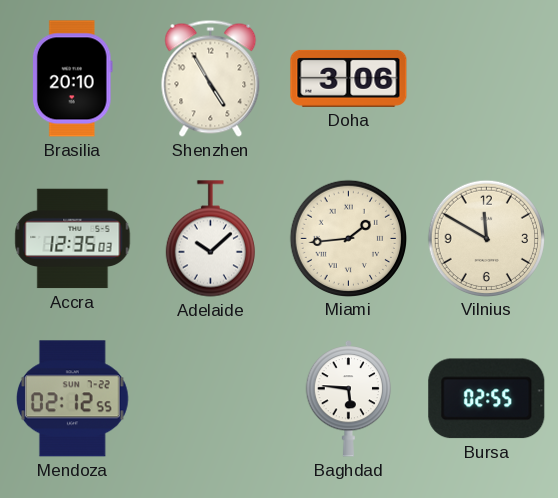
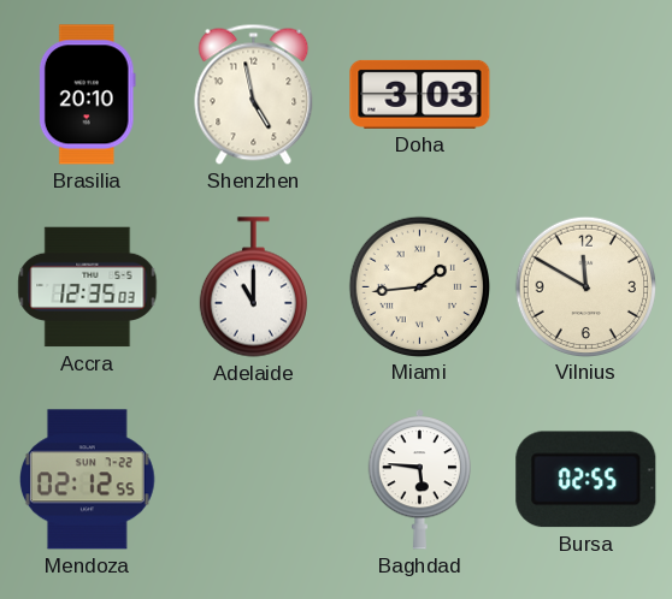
Shenzhen: 4:55 -> 4:58
Doha: 3:06 -> 3:03
Adelaide: 10:08 -> 11:00
